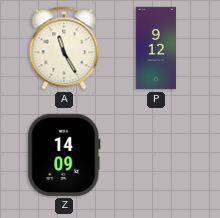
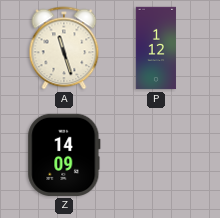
A: 11:25 -> 11:27
P: 9:12 -> 1:12
